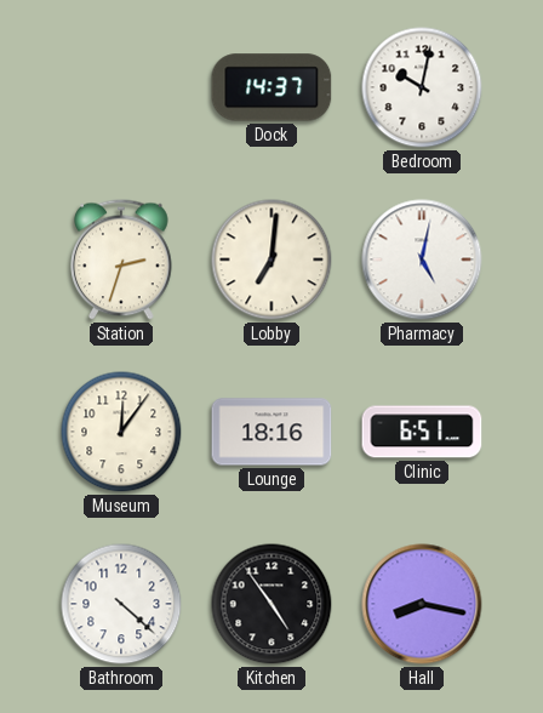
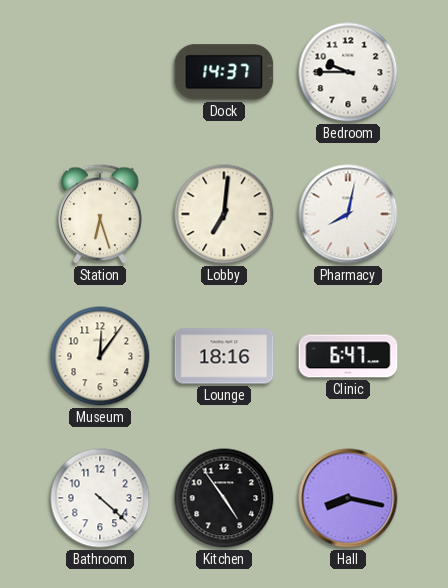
Bedroom: 10:02 -> 9:45
Station: 2:33 -> 6:27
Pharmacy: 5:02 -> 8:02
Clinic: 6:51 -> 6:47
